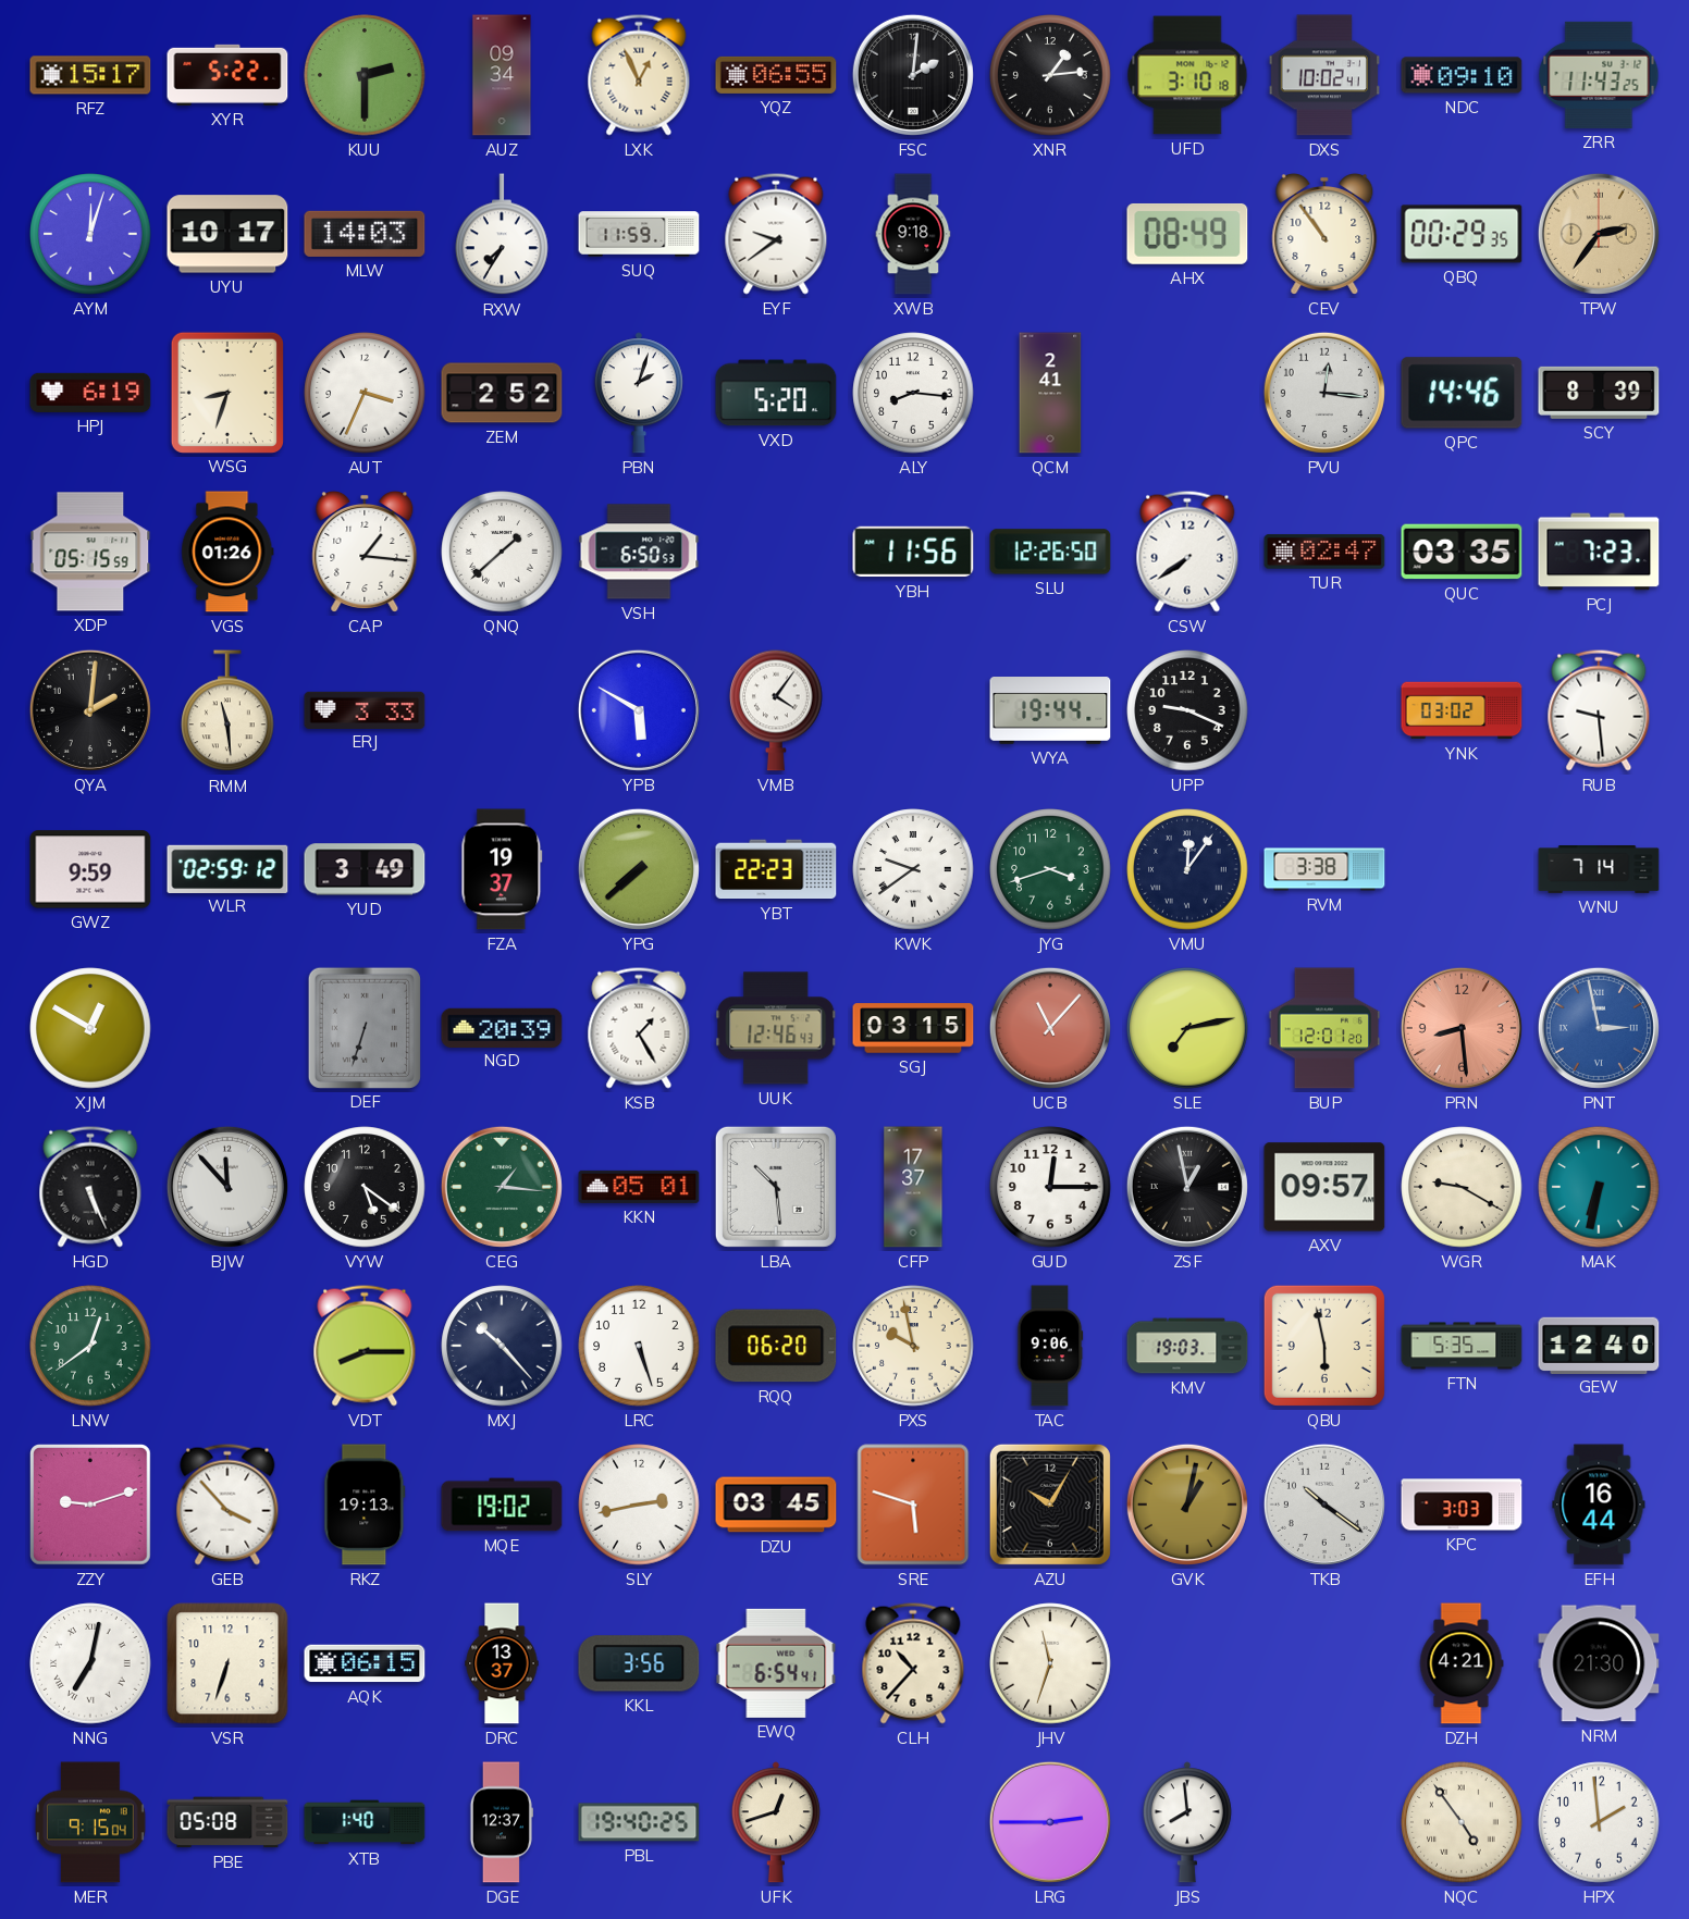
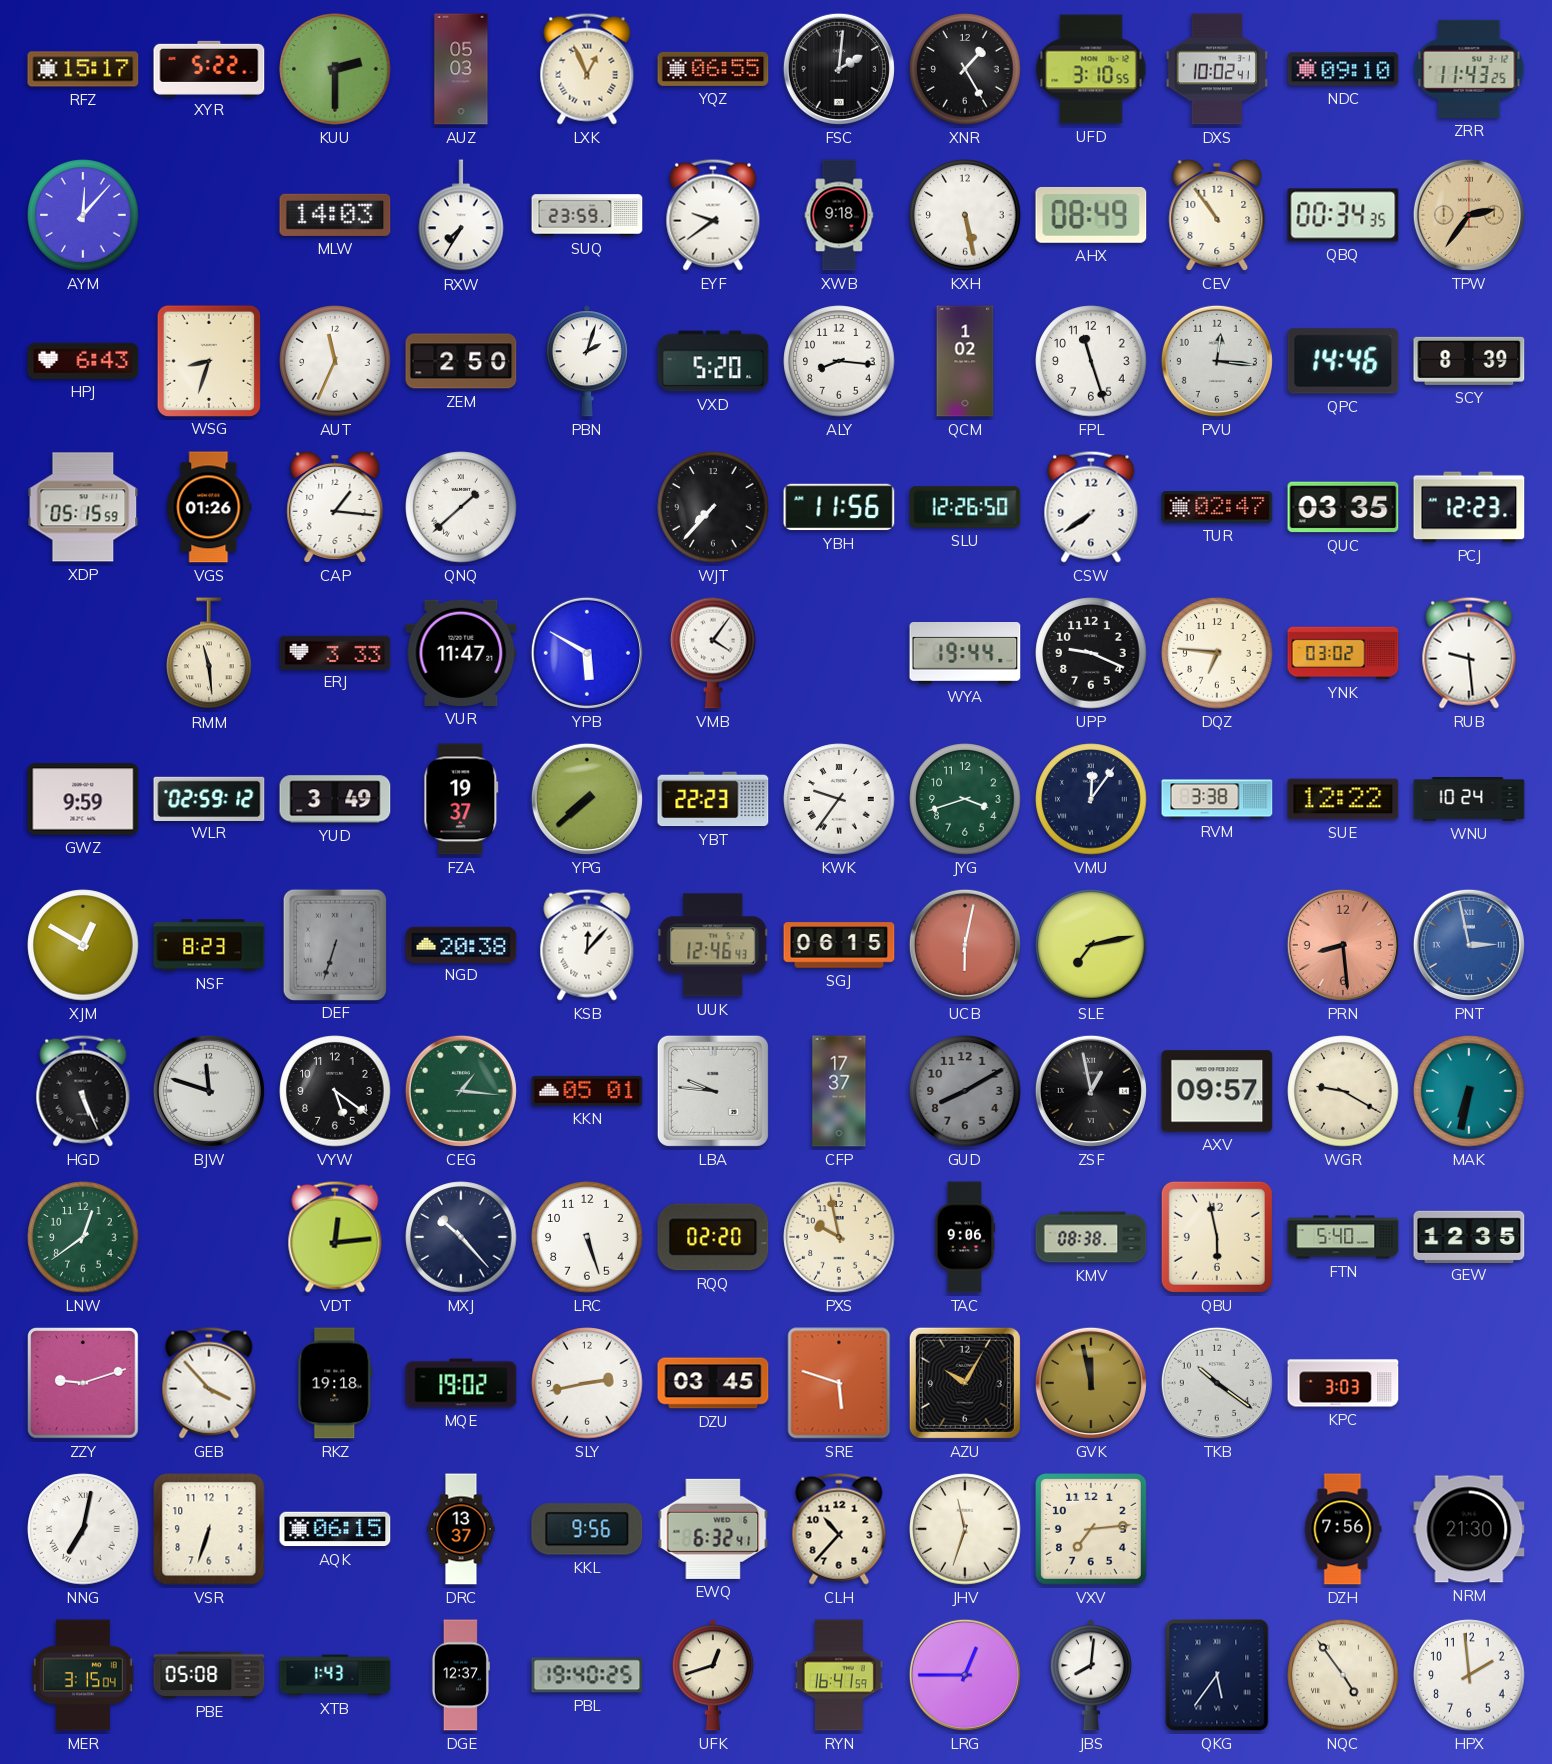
AUZ: 09:34 -> 05:03
XNR: 1:14 -> 1:25
UFD: 3:10:18 -> 3:10:55
AYM: 12:03 -> 12:07
UYU: 10:17 -> none
SUQ: 11:59 -> 23:59
KXH: none -> 5:28
QBQ: 00:29 -> 00:34
HPJ: 6:19 -> 6:43
AUT: 3:34 -> 11:34
ZEM: 2:52 -> 2:50
QCM: 2:41 -> 1:02
FPL: none -> 11:27
VSH: 6:50 -> none
WJT: none -> 7:37
PCJ: 7:23 -> 12:23
QYA: 2:01 -> none
VUR: none -> 11:47
DQZ: none -> 6:46
KWK: 9:39 -> 9:36
SUE: none -> 12:22
WNU: 7:14 -> 10:24
NSF: none -> 8:23
NGD: 20:39 -> 20:38
KSB: 1:25 -> 12:07
SGJ: 03:15 -> 06:15
UCB: 11:07 -> 6:02
BUP: 12:01 -> none
BJW: 11:53 -> 11:48
LBA: 10:29 -> 9:46
GUD: 12:15 -> 8:10
GUD dial: white -> grey
VDT: 8:15 -> 12:14
RQQ: 06:20 -> 02:20
KMV: 19:03 -> 08:38
FTN: 5:35 -> 5:40
GEW: 12:40 -> 12:35
RKZ: 19:13 -> 19:18
GVK: 1:02 -> 11:58
EFH: 16:44 -> none
KKL: 3:56 -> 9:56
EWQ: 6:54 -> 6:32
VXV: none -> 7:14
DZH: 4:21 -> 7:56
MER: 9:15 -> 3:15
XTB: 1:40 -> 1:43
RYN: none -> 16:41
LRG: 2:45 -> 12:45
JBS: 7:59 -> 8:01
QKG: none -> 5:36
